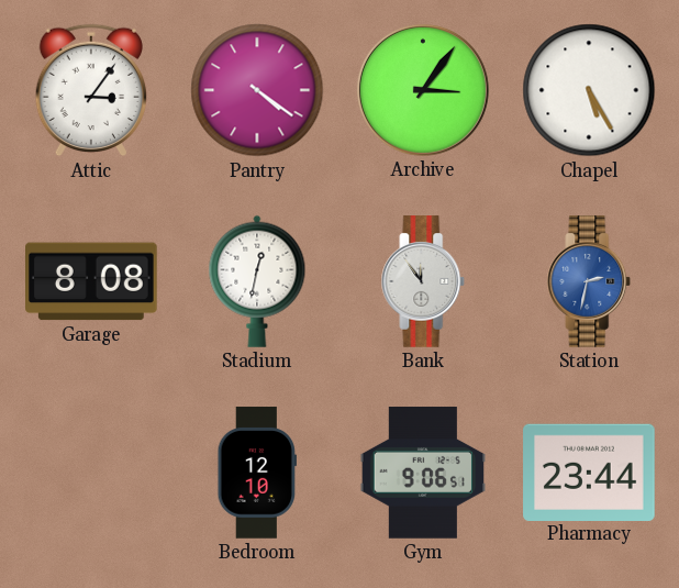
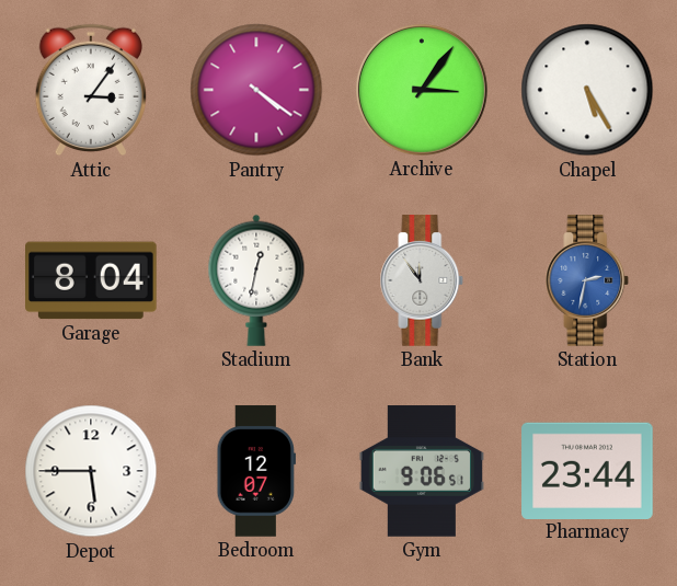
Garage: 8:08 -> 8:04
Depot: none -> 5:45
Bedroom: 12:10 -> 12:07
